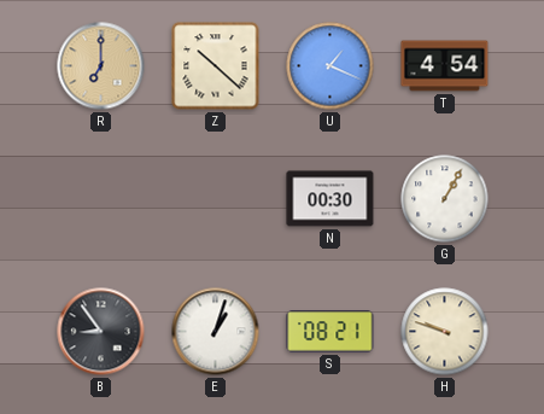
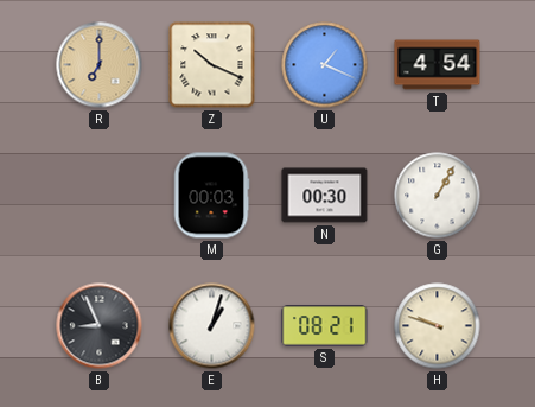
Z: 10:22 -> 10:19
M: none -> 00:03
B: 8:54 -> 8:56
